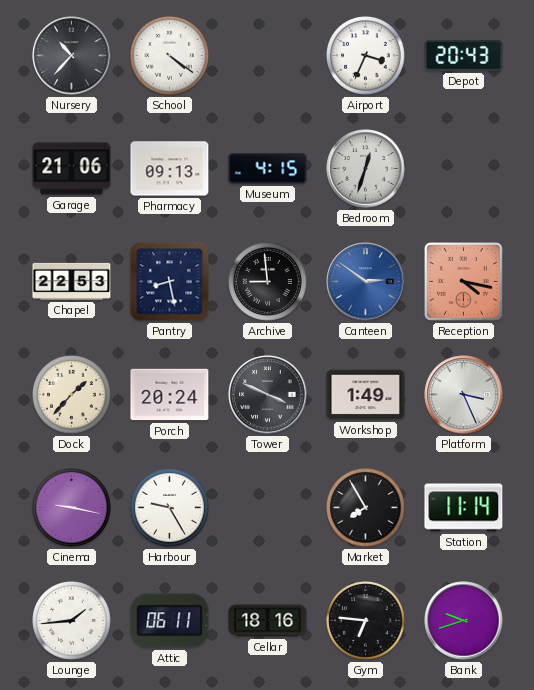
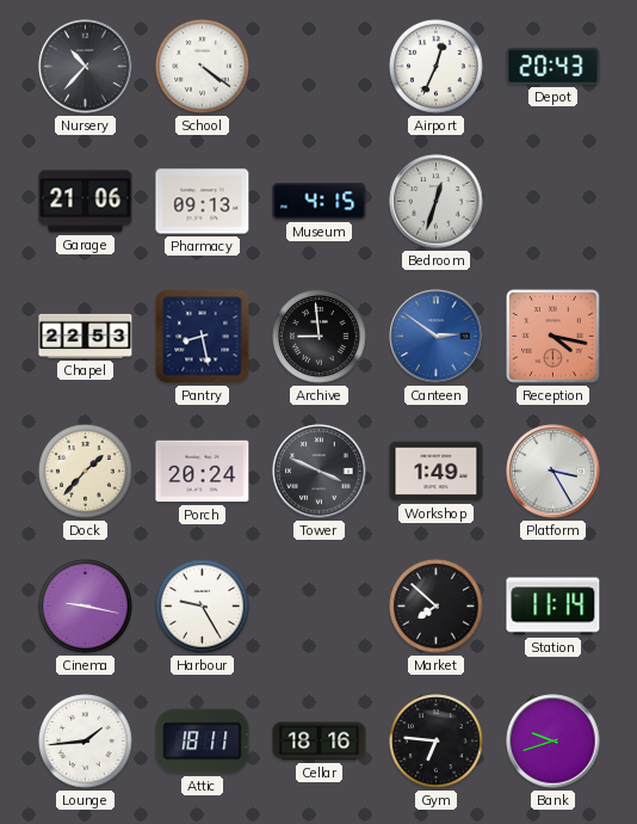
Airport: 3:34 -> 12:34
Platform: 3:26 -> 3:25
Market: 7:55 -> 7:52
Attic: 06:11 -> 18:11
